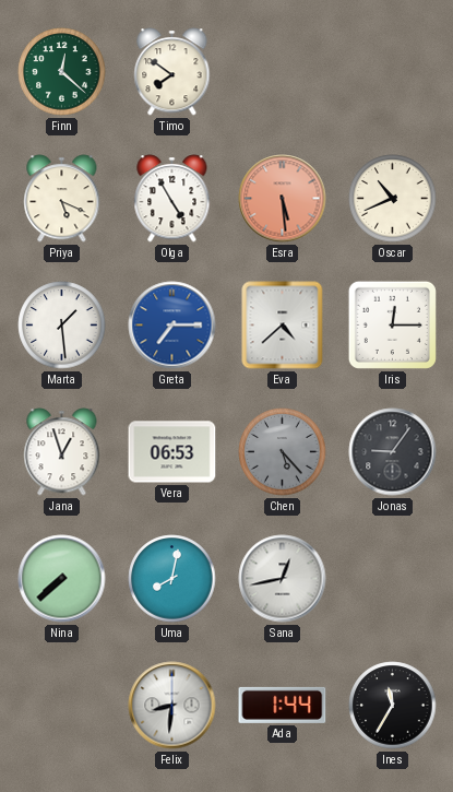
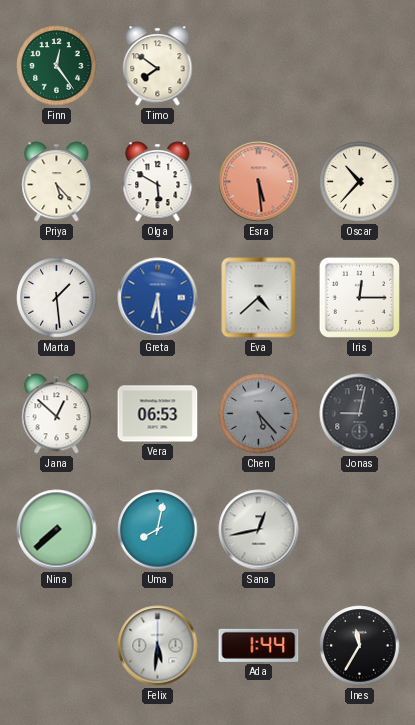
Finn: 12:22 -> 12:24
Priya: 5:19 -> 5:23
Olga: 4:55 -> 5:50
Oscar: 10:41 -> 10:37
Greta: 7:15 -> 6:29
Jana: 12:57 -> 12:52
Jonas: 9:06 -> 9:02
Felix: 8:31 -> 5:31
